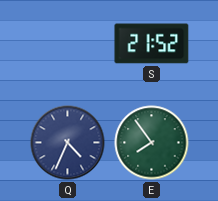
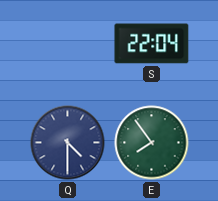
S: 21:52 -> 22:04
Q: 4:34 -> 4:30
